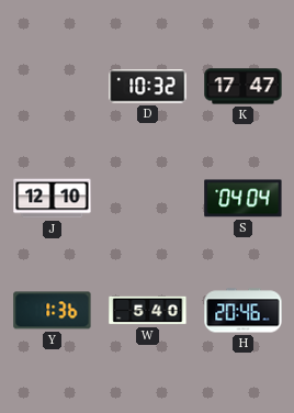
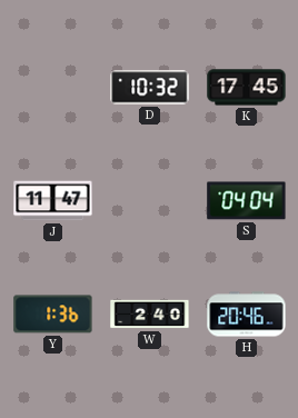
K: 17:47 -> 17:45
J: 12:10 -> 11:47
W: 5:40 -> 2:40
